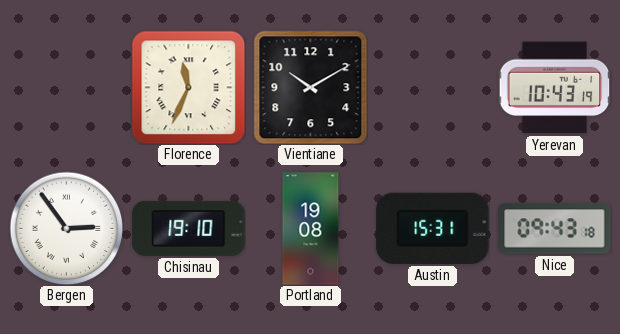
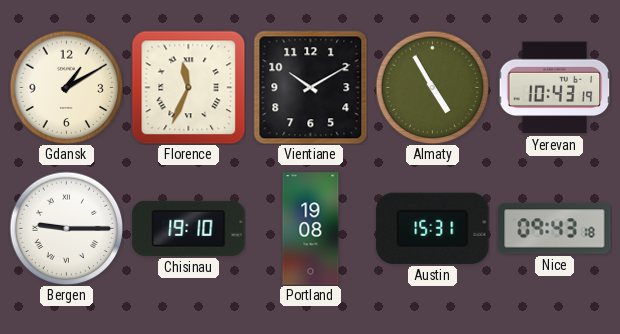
Gdansk: none -> 1:10
Almaty: none -> 4:55
Bergen: 2:54 -> 9:15
